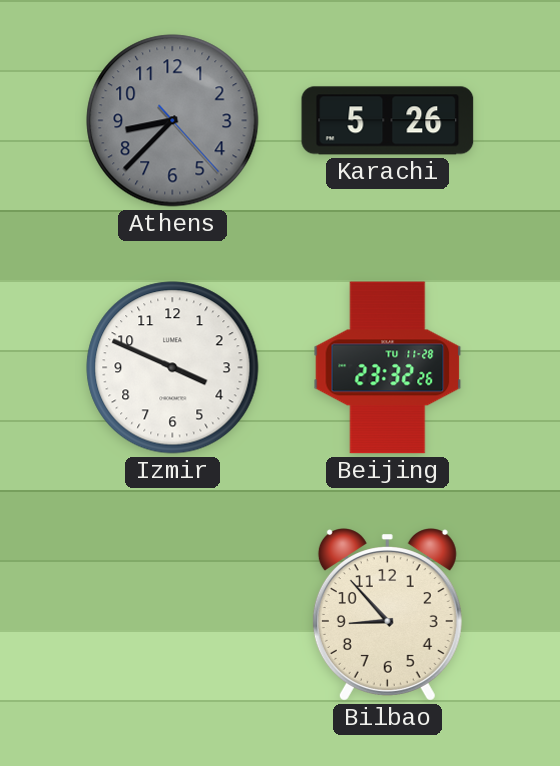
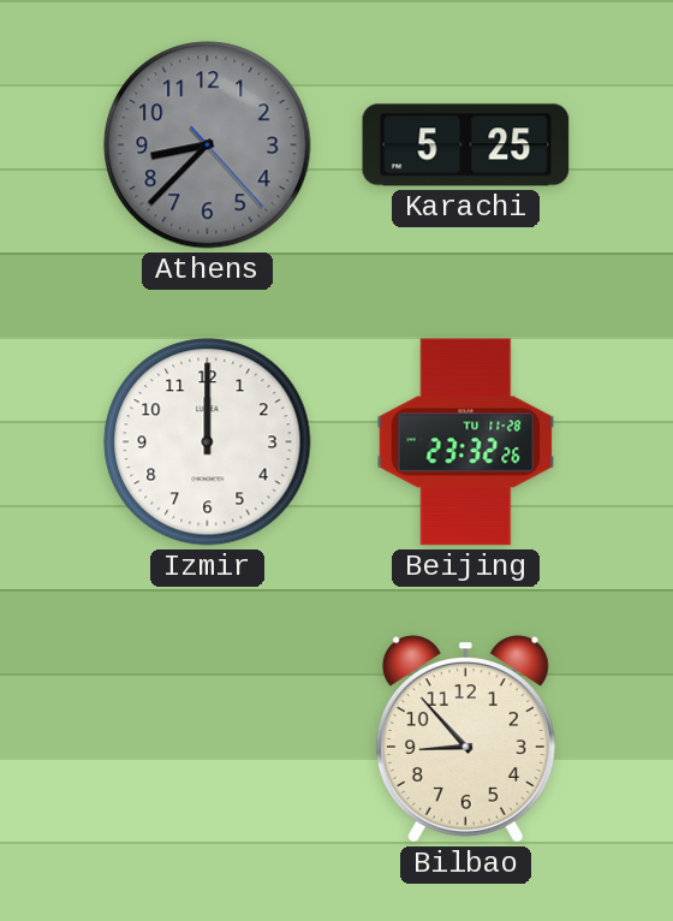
Karachi: 5:26 -> 5:25
Izmir: 3:49 -> 12:00
